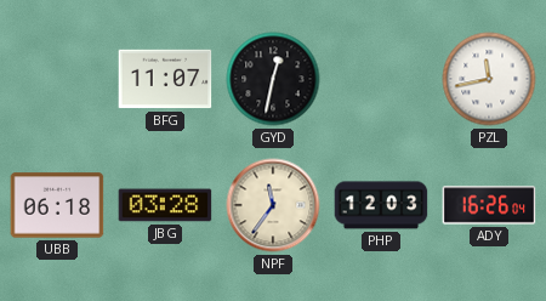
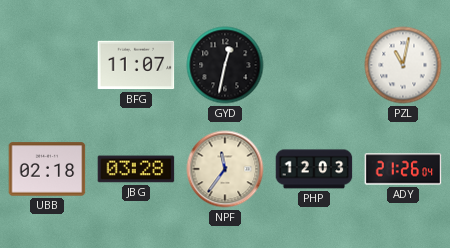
PZL: 11:43 -> 11:02
UBB: 06:18 -> 02:18
ADY: 16:26 -> 21:26
